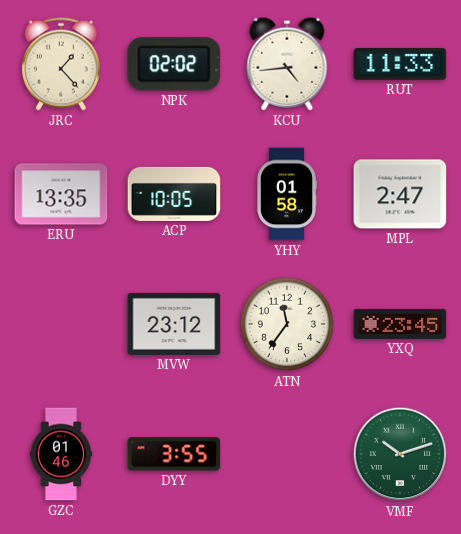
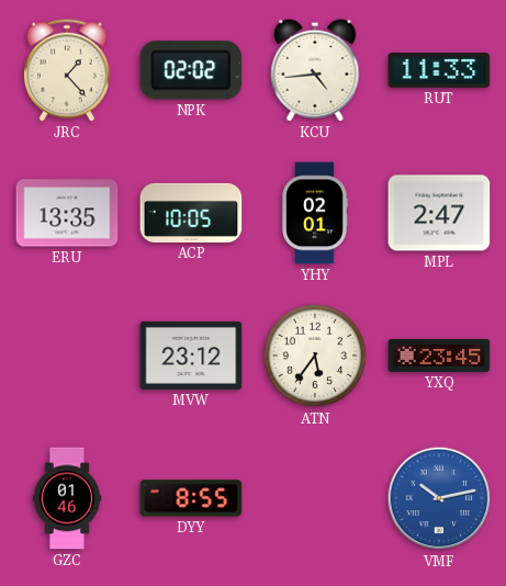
YHY: 01:58 -> 02:01
ATN: 11:36 -> 5:36
DYY: 3:55 -> 8:55
VMF: 10:12 -> 10:13
VMF dial: green -> blue
